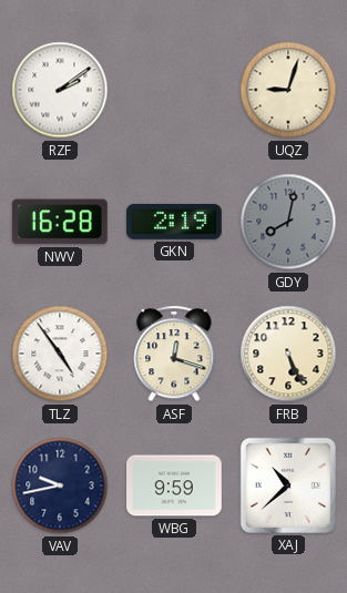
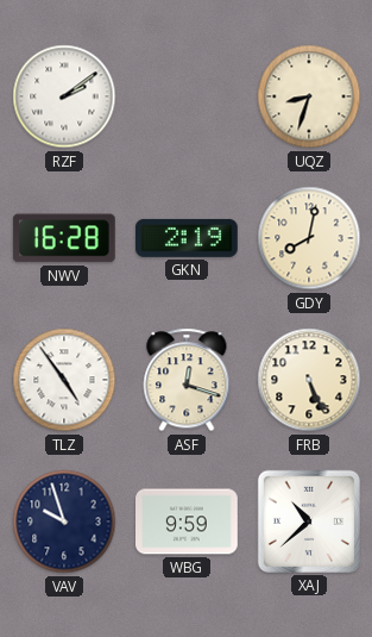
UQZ: 9:03 -> 8:33
GDY dial: grey -> cream
VAV: 9:43 -> 9:57
